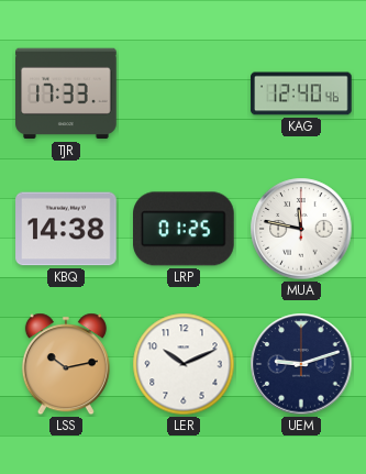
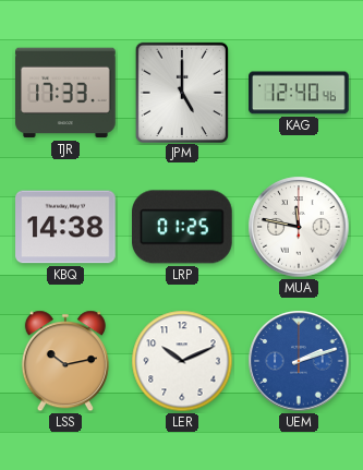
JPM: none -> 5:00
UEM: 9:12 -> 2:12
UEM dial: navy -> blue
